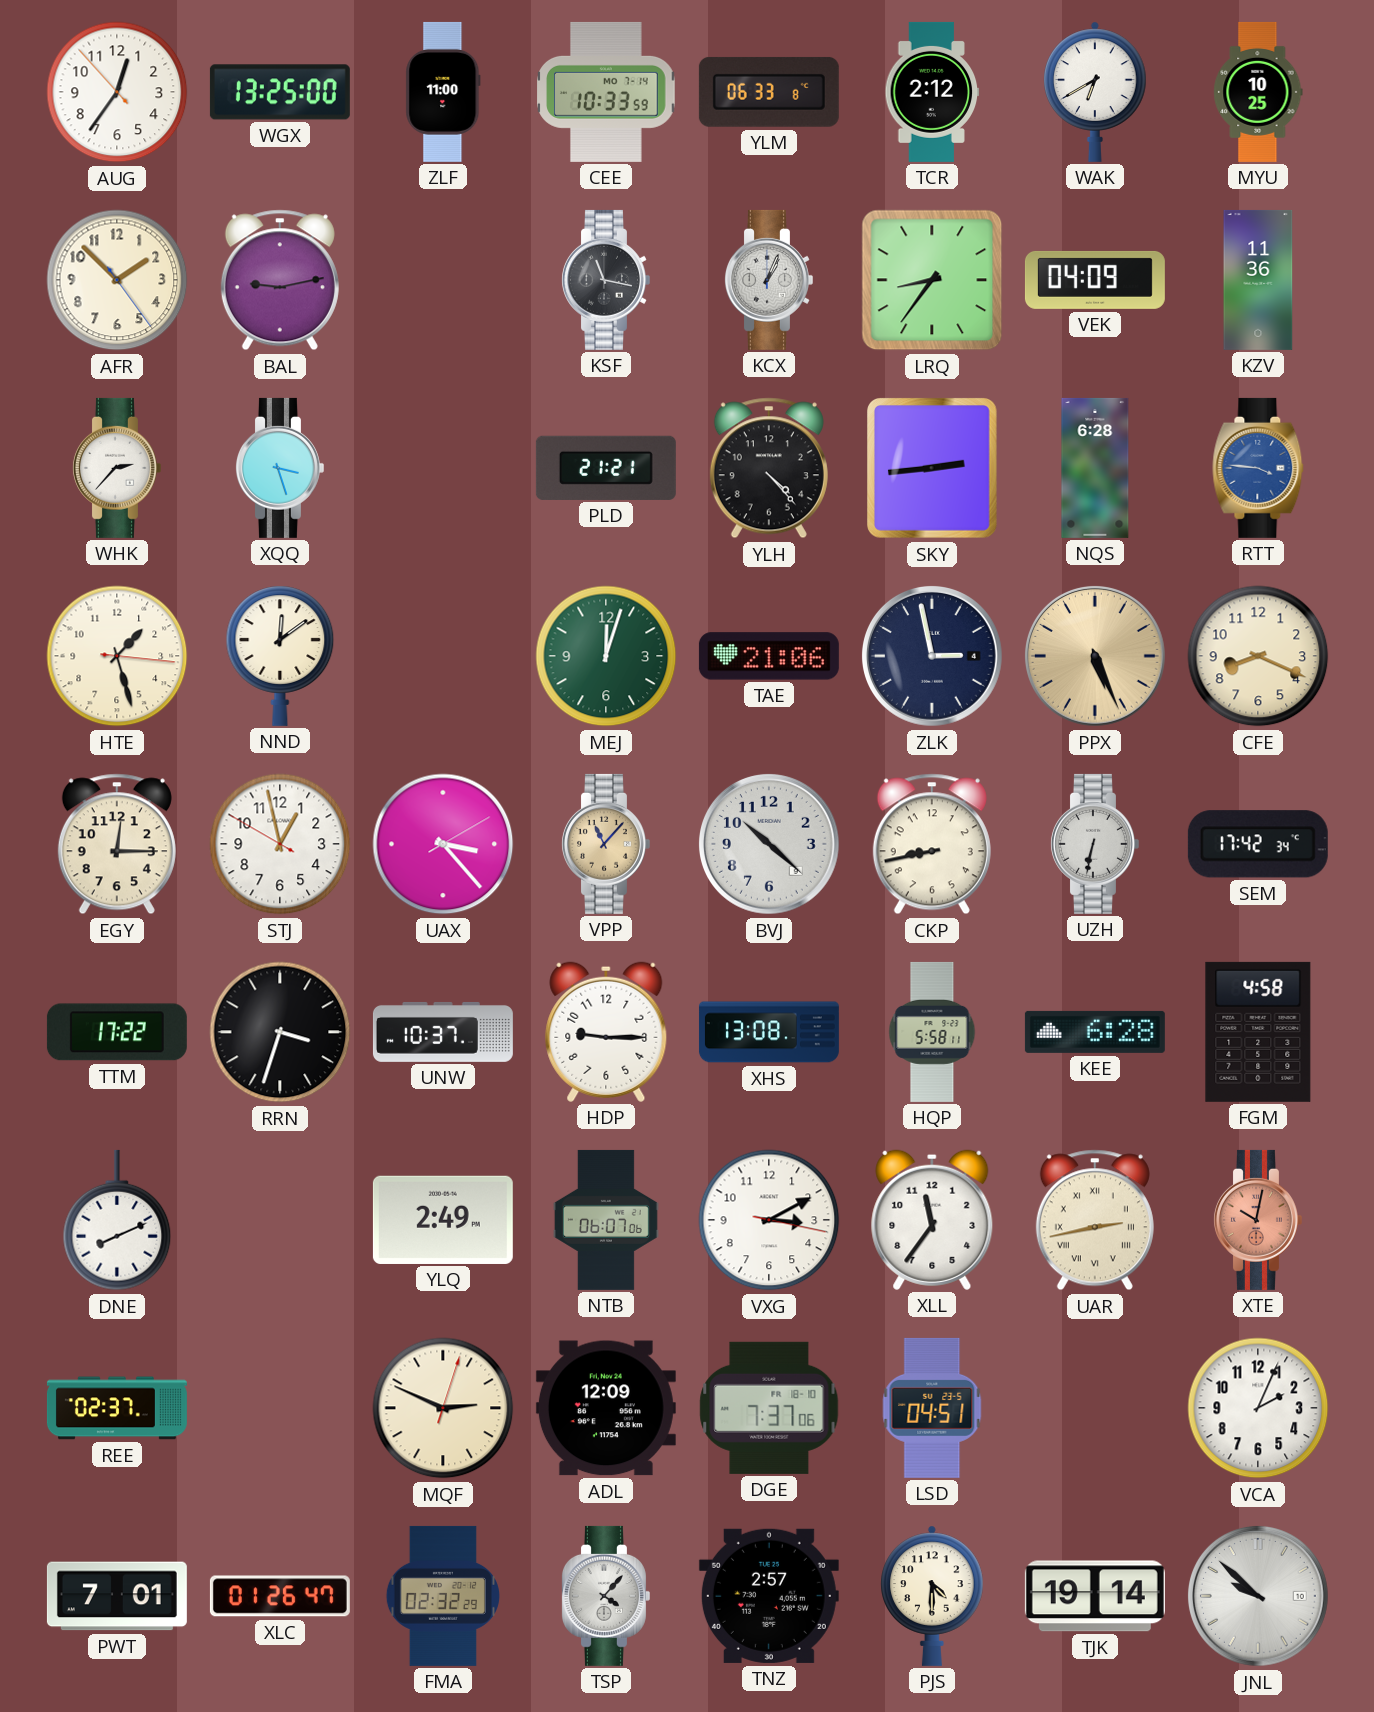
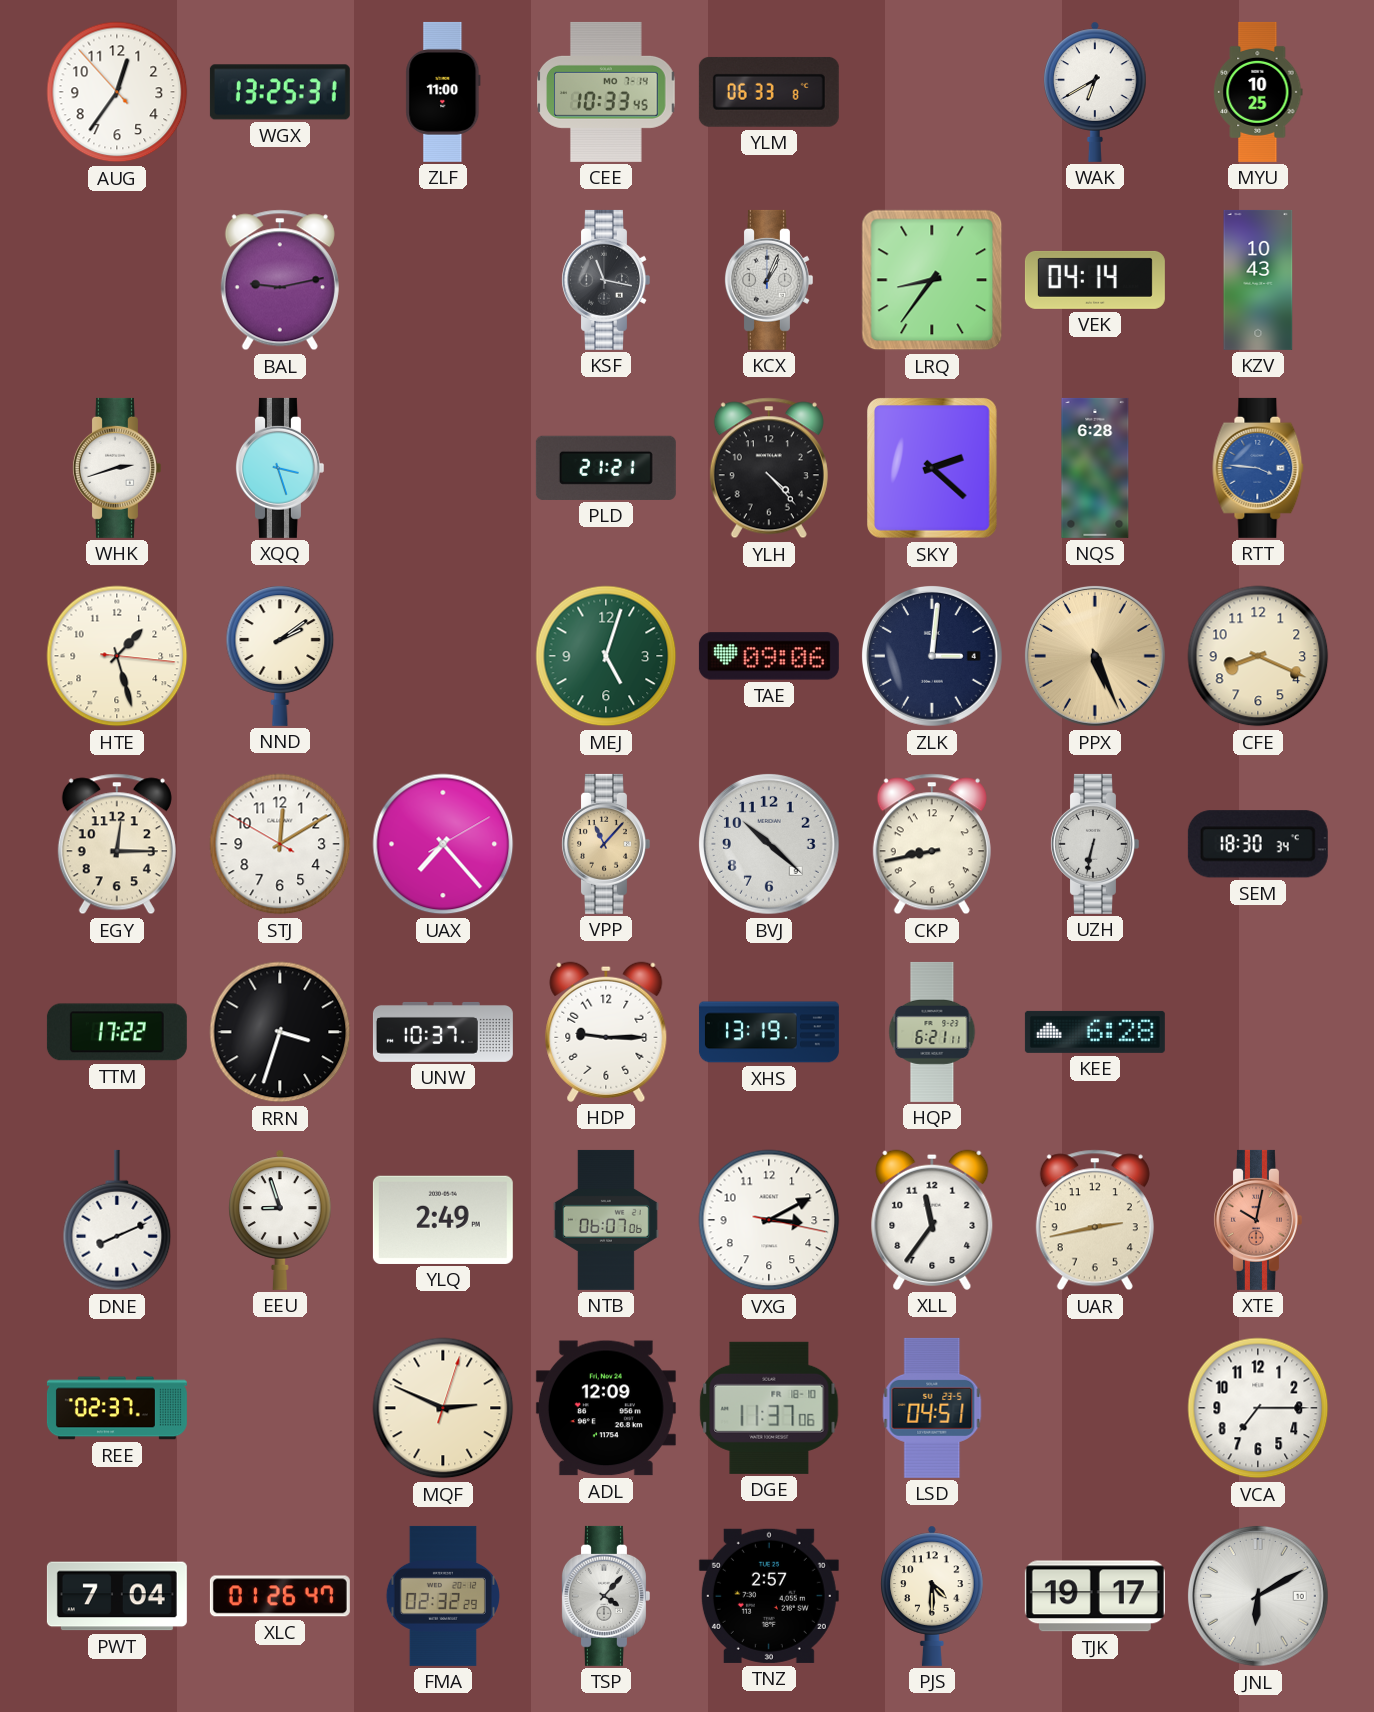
WGX: 13:25:00 -> 13:25:31
CEE: 10:33:59 -> 10:33:45
TCR: 2:12 -> none
AFR: 1:52 -> none
VEK: 04:09 -> 04:14
KZV: 11:36 -> 10:43
WHK: 2:37 -> 2:42
SKY: 2:44 -> 2:22
NND: 12:09 -> 2:09
MEJ: 12:03 -> 5:03
TAE: 21:06 -> 09:06
ZLK: 2:58 -> 3:01
STJ: 12:57 -> 12:09
UAX: 3:23 -> 7:23
SEM: 17:42 -> 18:30
XHS: 13:08 -> 13:19
HQP: 5:58 -> 6:21
FGM: 4:58 -> none
EEU: none -> 8:57
UAR numerals: Roman -> Arabic
DGE: 7:37 -> 11:37
VCA: 2:04 -> 7:15
PWT: 7:01 -> 7:04
TJK: 19:14 -> 19:17
JNL: 9:52 -> 6:10
